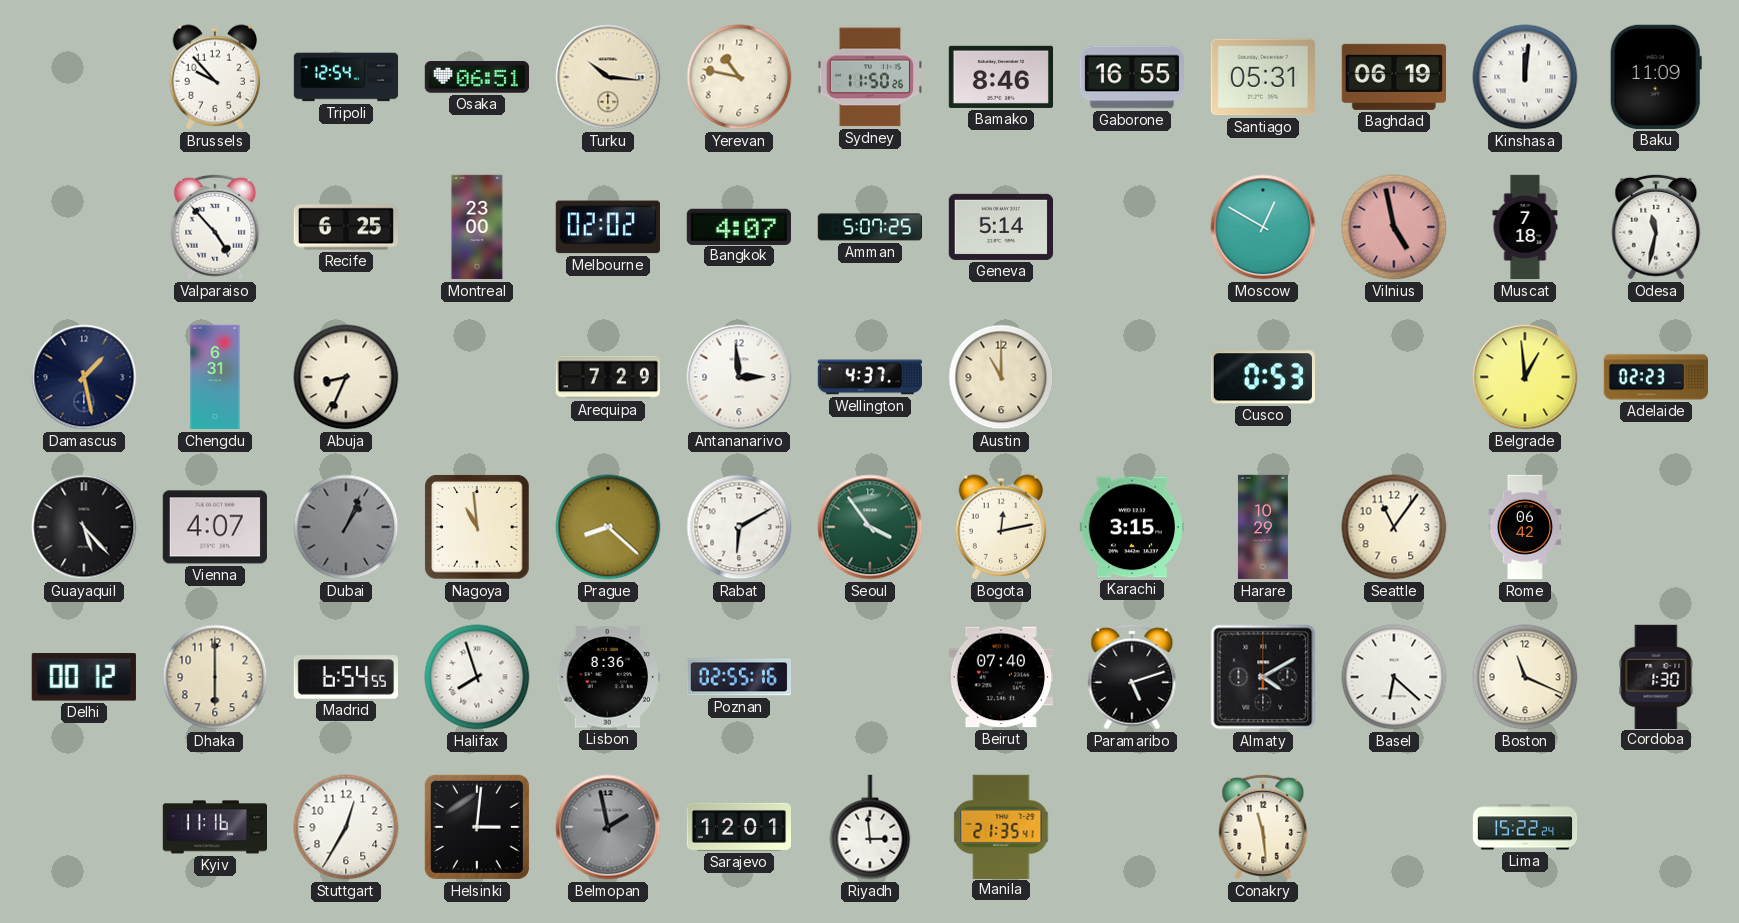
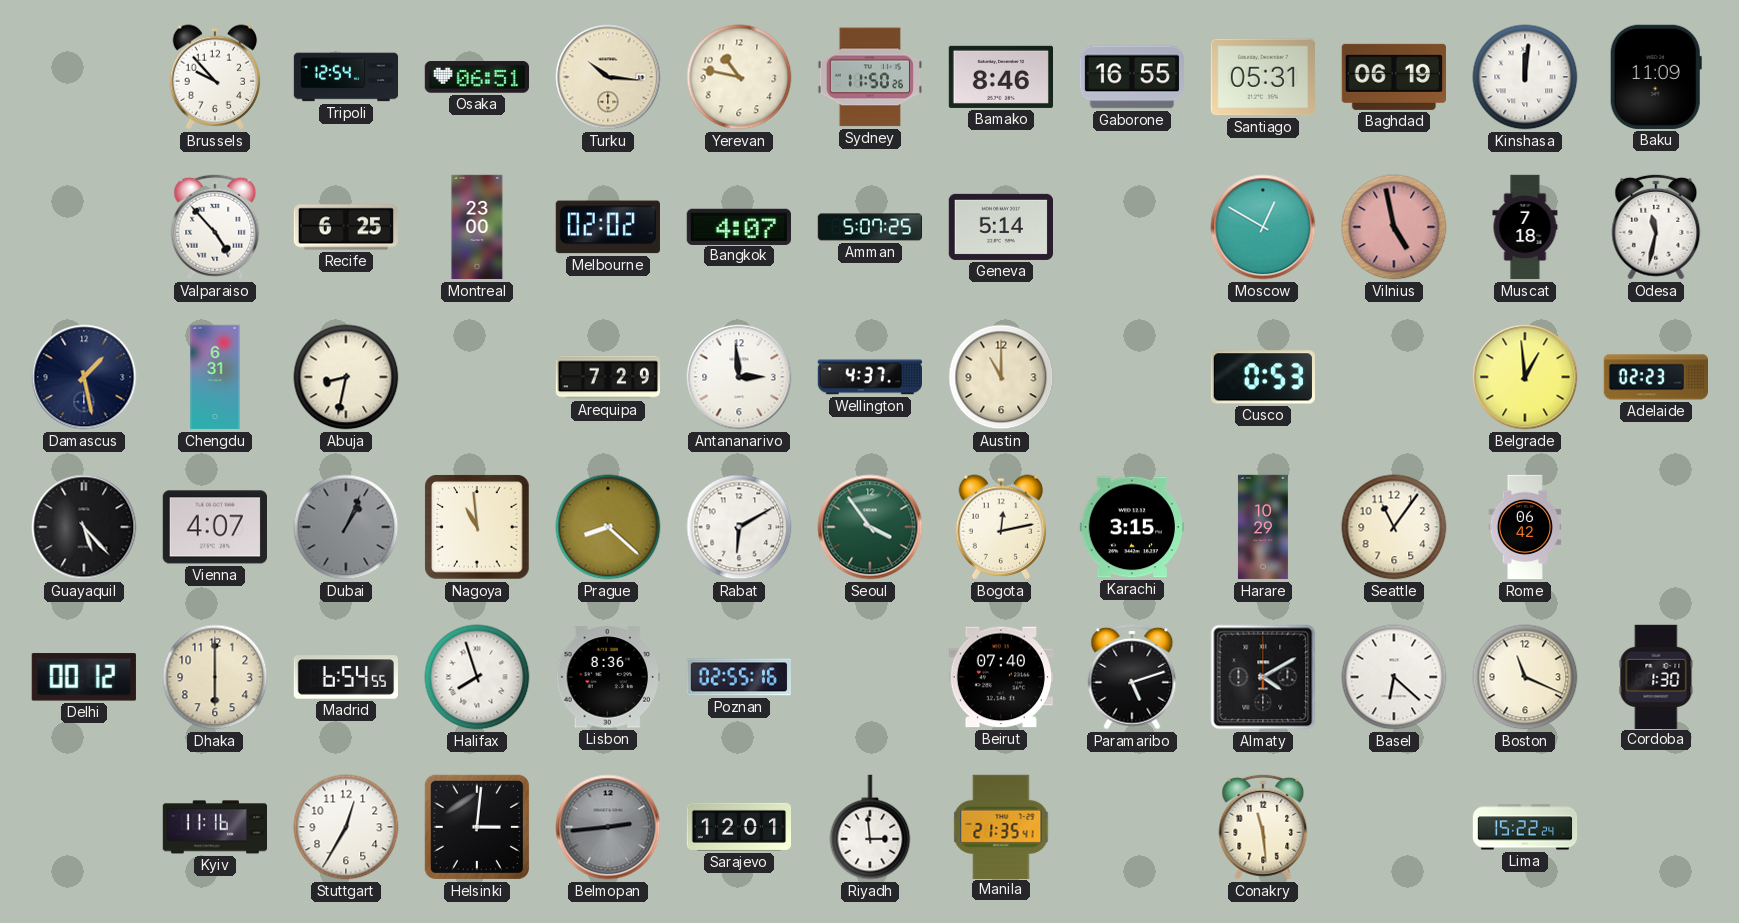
Abuja: 8:34 -> 8:32
Belmopan: 1:58 -> 2:44
